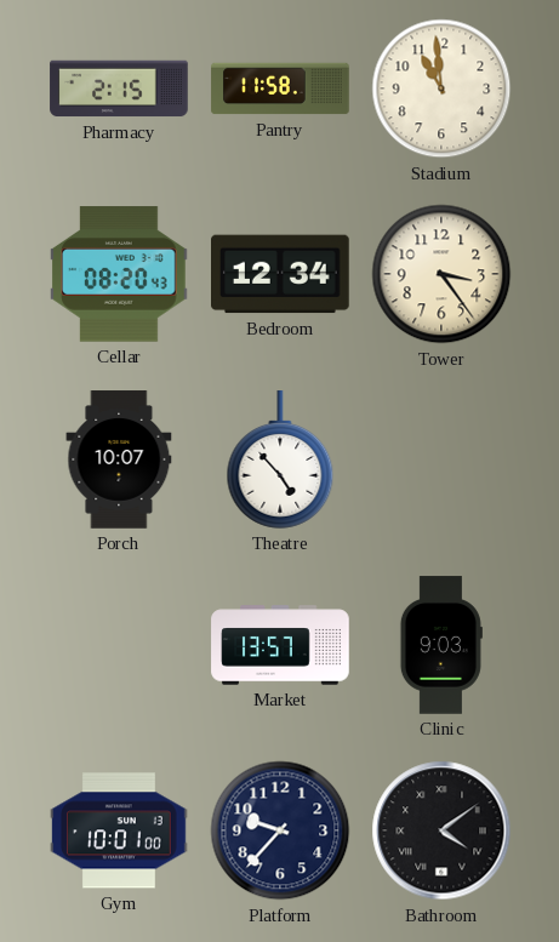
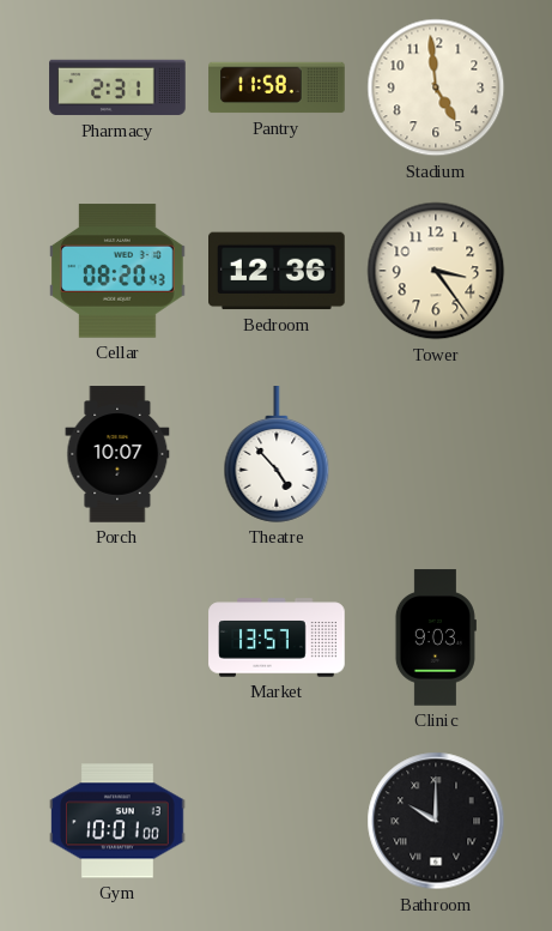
Pharmacy: 2:15 -> 2:31
Stadium: 10:59 -> 4:59
Bedroom: 12:34 -> 12:36
Platform: 9:37 -> none
Bathroom: 4:09 -> 10:00
